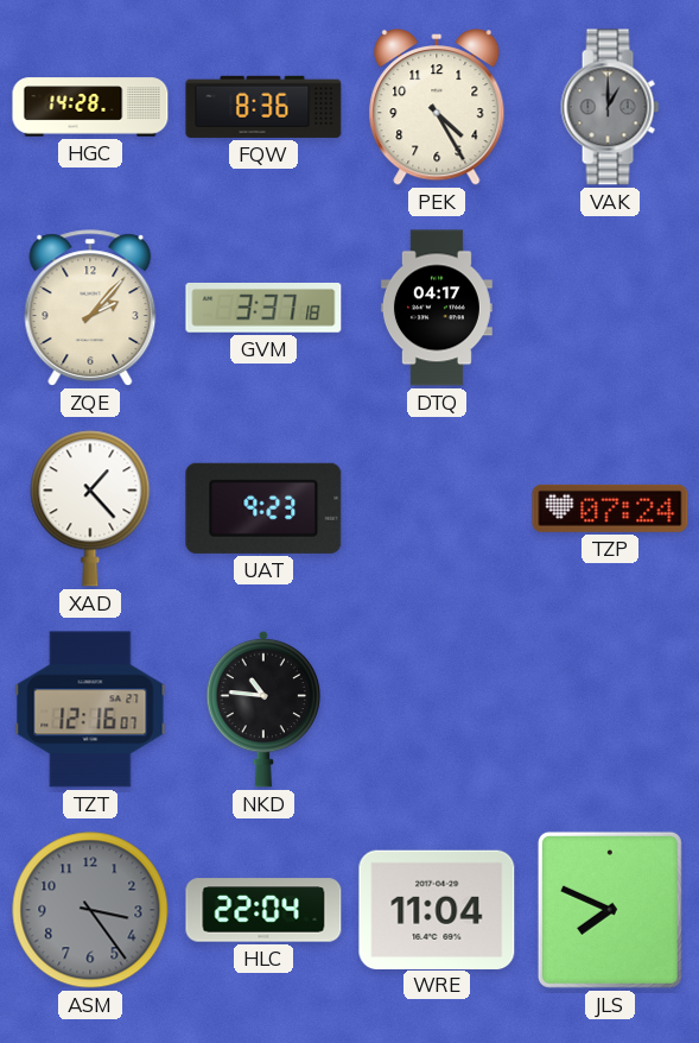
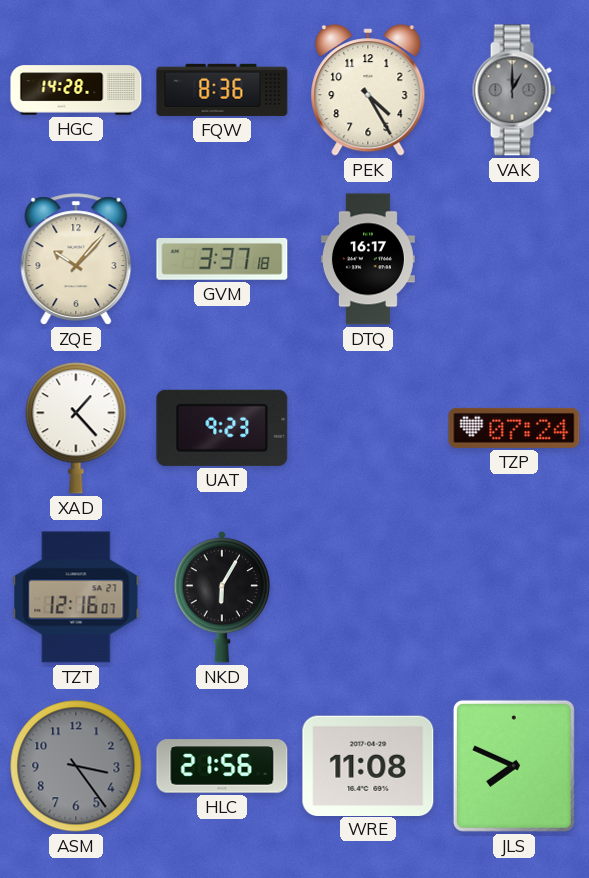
ZQE: 2:07 -> 10:07
DTQ: 04:17 -> 16:17
NKD: 10:46 -> 6:05
HLC: 22:04 -> 21:56
WRE: 11:04 -> 11:08
